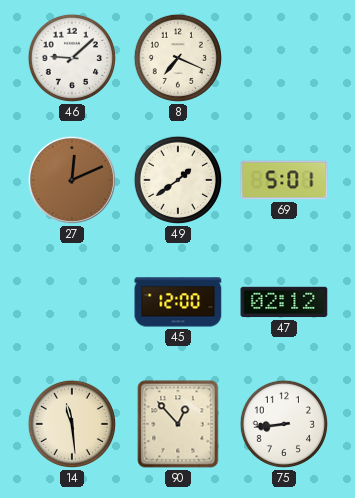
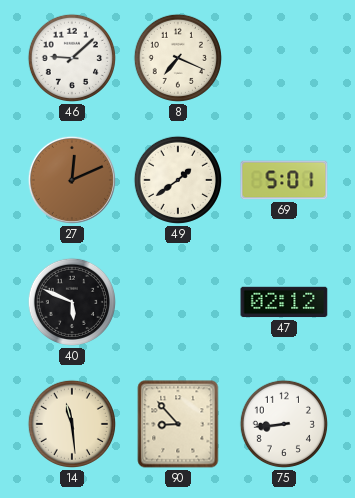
40: none -> 5:49
45: 12:00 -> none
90: 12:53 -> 8:53
